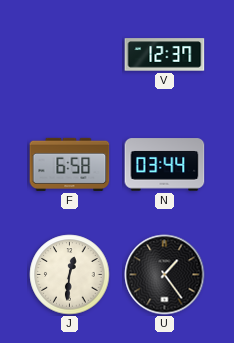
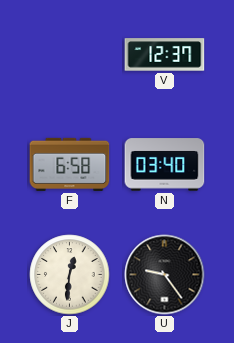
N: 03:44 -> 03:40
U: 1:24 -> 9:24
